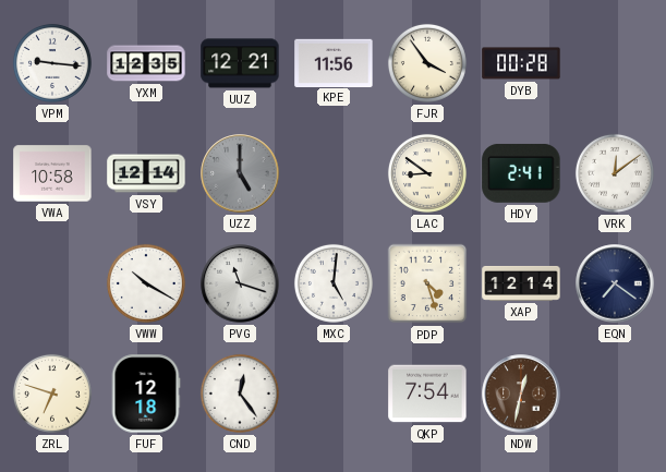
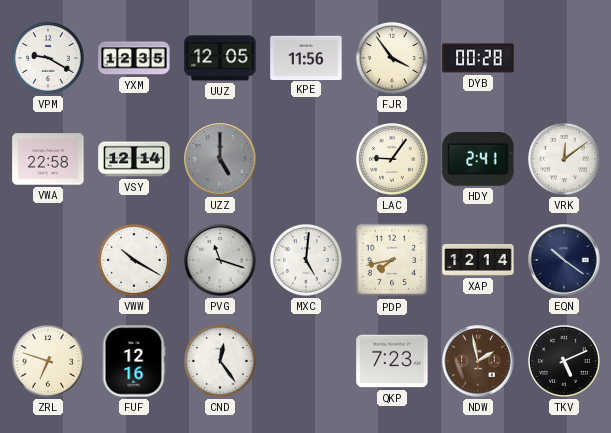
VPM: 9:16 -> 9:20
UUZ: 12:21 -> 12:05
VWA: 10:58 -> 22:58
LAC: 8:51 -> 9:06
PDP: 4:27 -> 7:43
EQN: 7:21 -> 10:21
FUF: 12:18 -> 12:16
QKP: 7:54 -> 7:23
NDW: 12:32 -> 1:58
TKV: none -> 5:11
